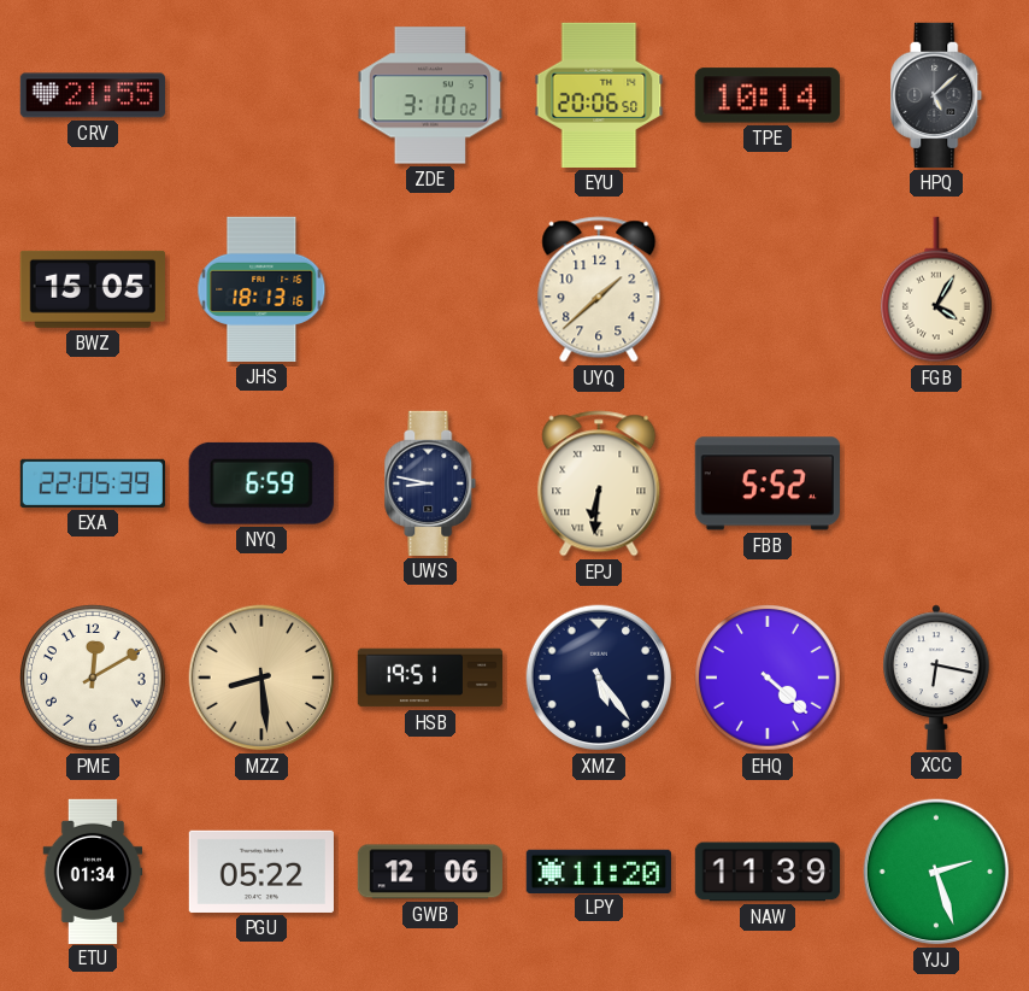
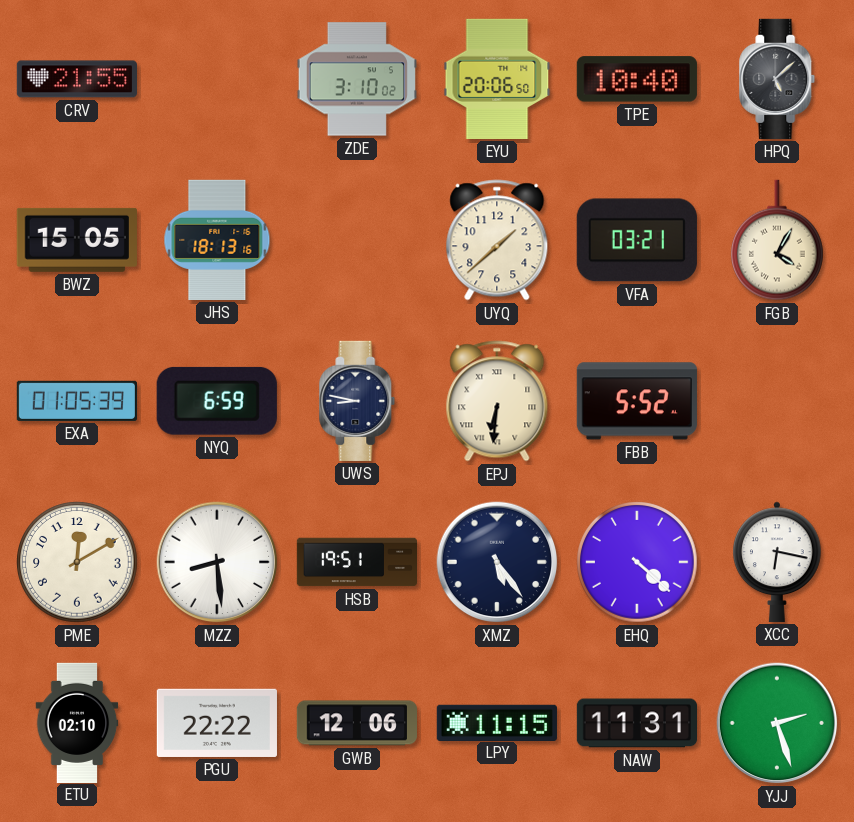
TPE: 10:14 -> 10:40
VFA: none -> 03:21
EXA: 22:05 -> 01:05
MZZ dial: champagne -> white
ETU: 01:34 -> 02:10
PGU: 05:22 -> 22:22
LPY: 11:20 -> 11:15
NAW: 11:39 -> 11:31
